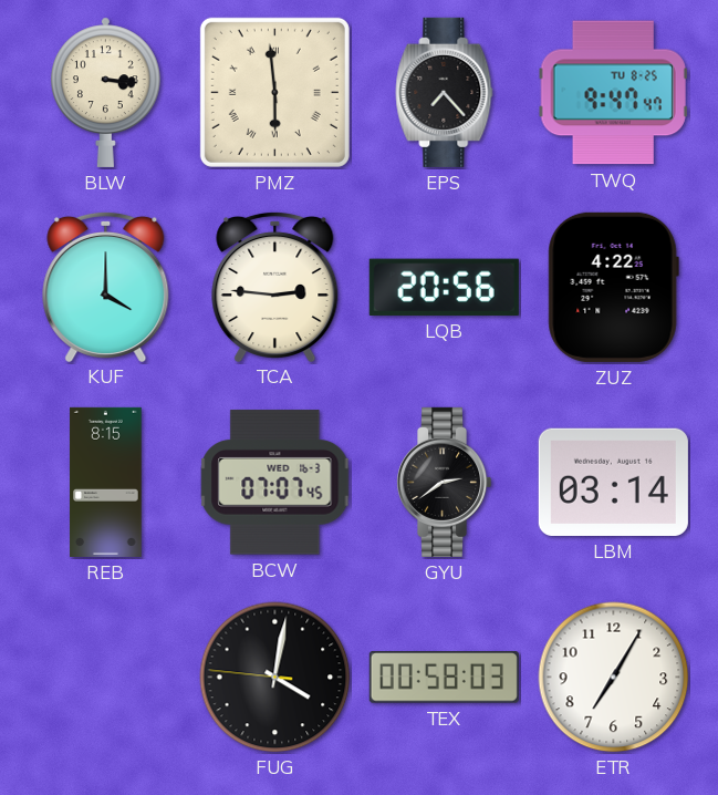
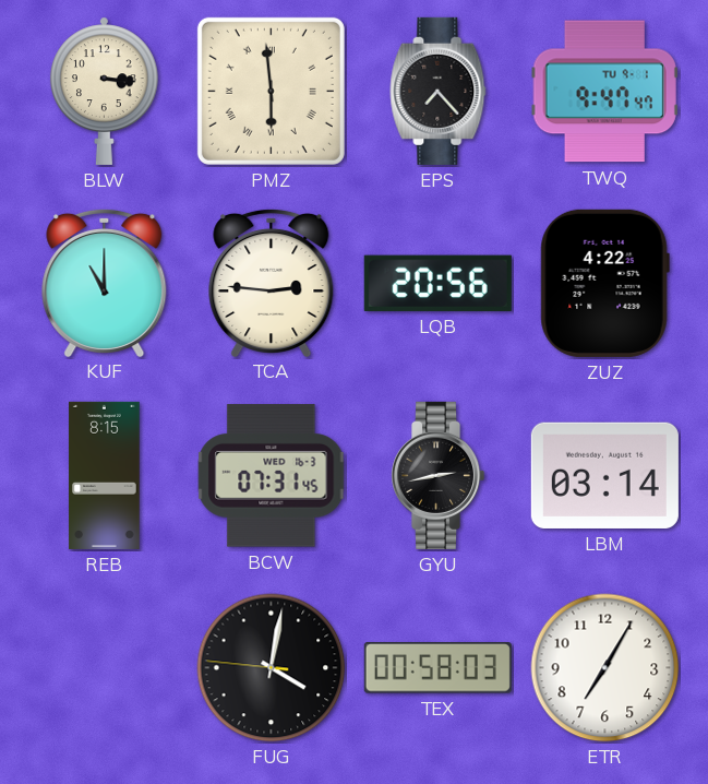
TWQ date: TU 8-25 -> TU 9-1
KUF: 4:00 -> 11:00
BCW: 07:07 -> 07:31
GYU: 2:39 -> 2:43
